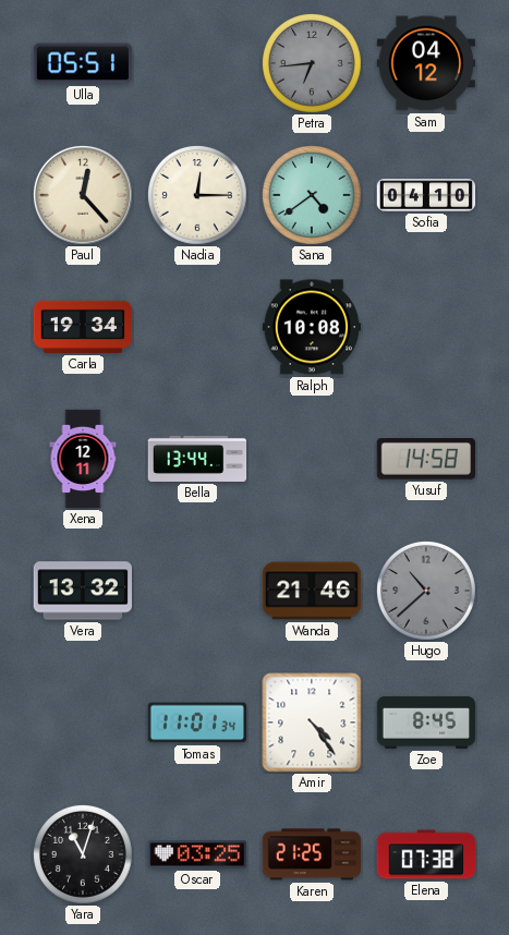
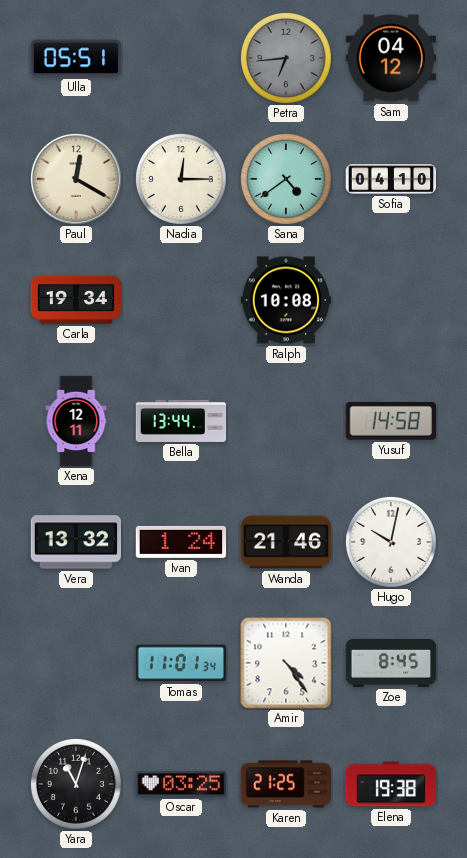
Paul: 12:23 -> 12:20
Ivan: none -> 1:24
Hugo: 10:38 -> 10:02
Hugo dial: grey -> white
Elena: 07:38 -> 19:38
